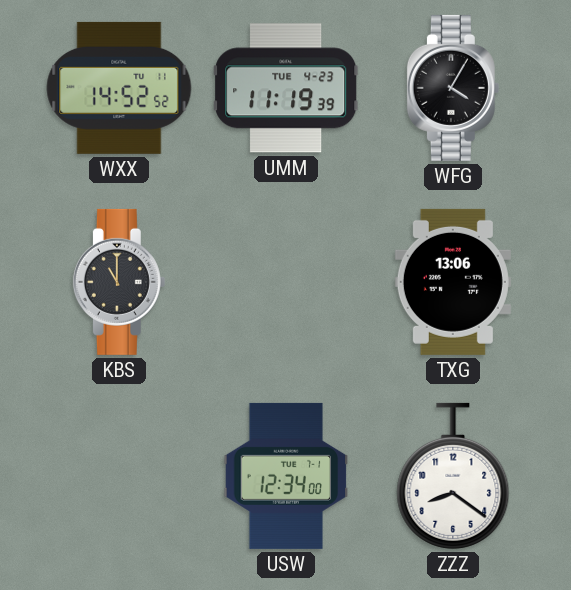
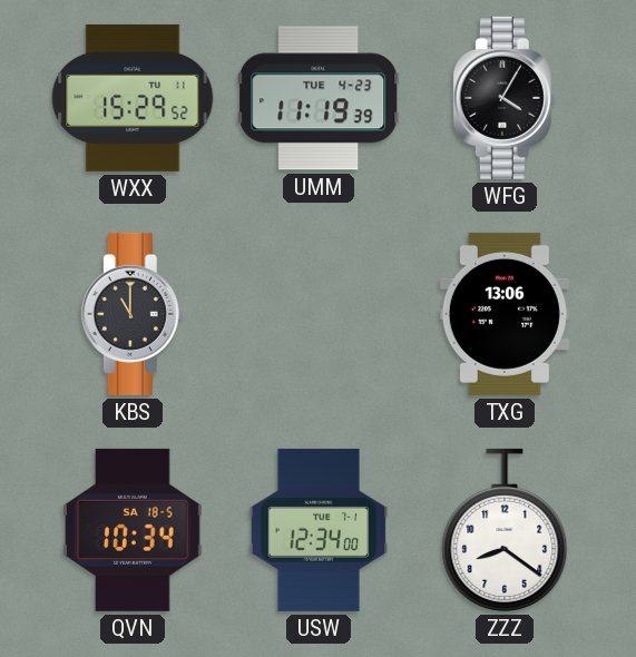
WXX: 14:52 -> 15:29
QVN: none -> 10:34
